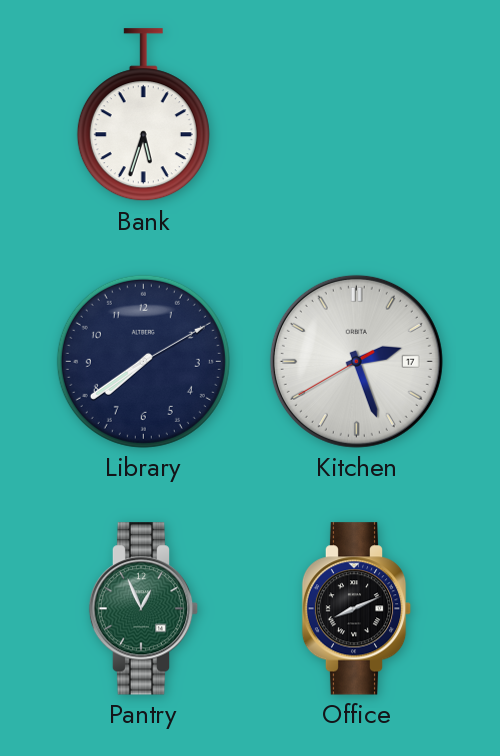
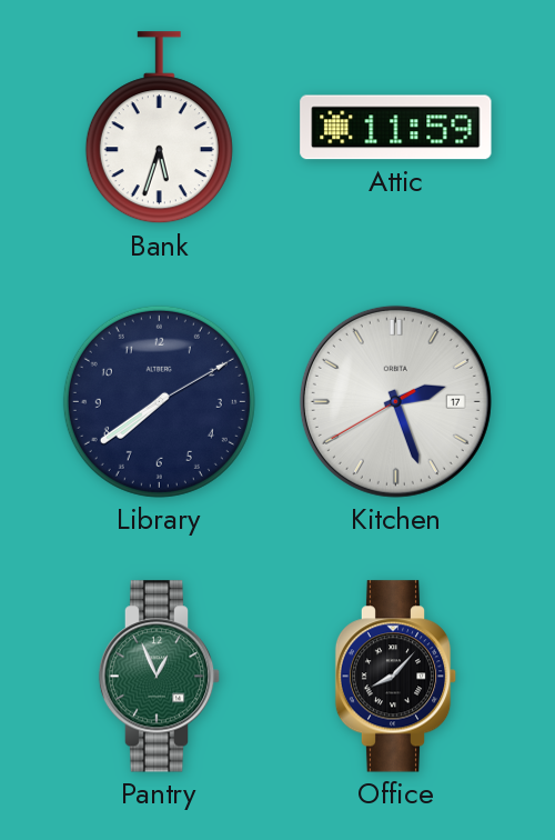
Attic: none -> 11:59
Office: 8:11 -> 8:07
